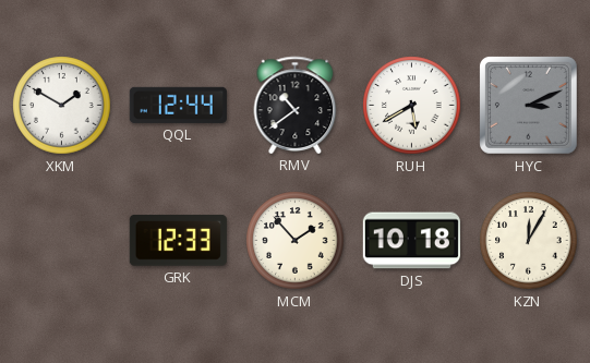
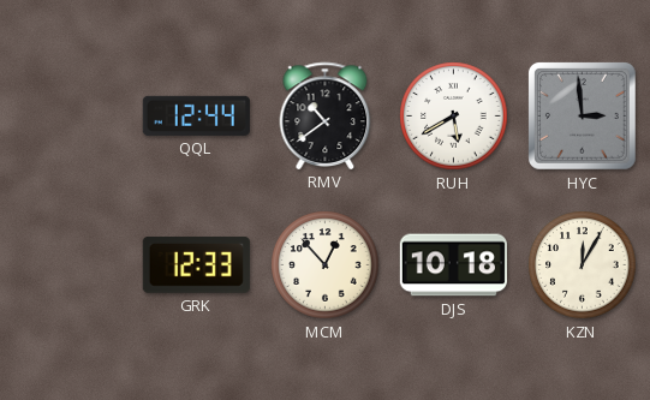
XKM: 1:50 -> none
HYC: 3:11 -> 2:59
MCM: 1:53 -> 12:53
